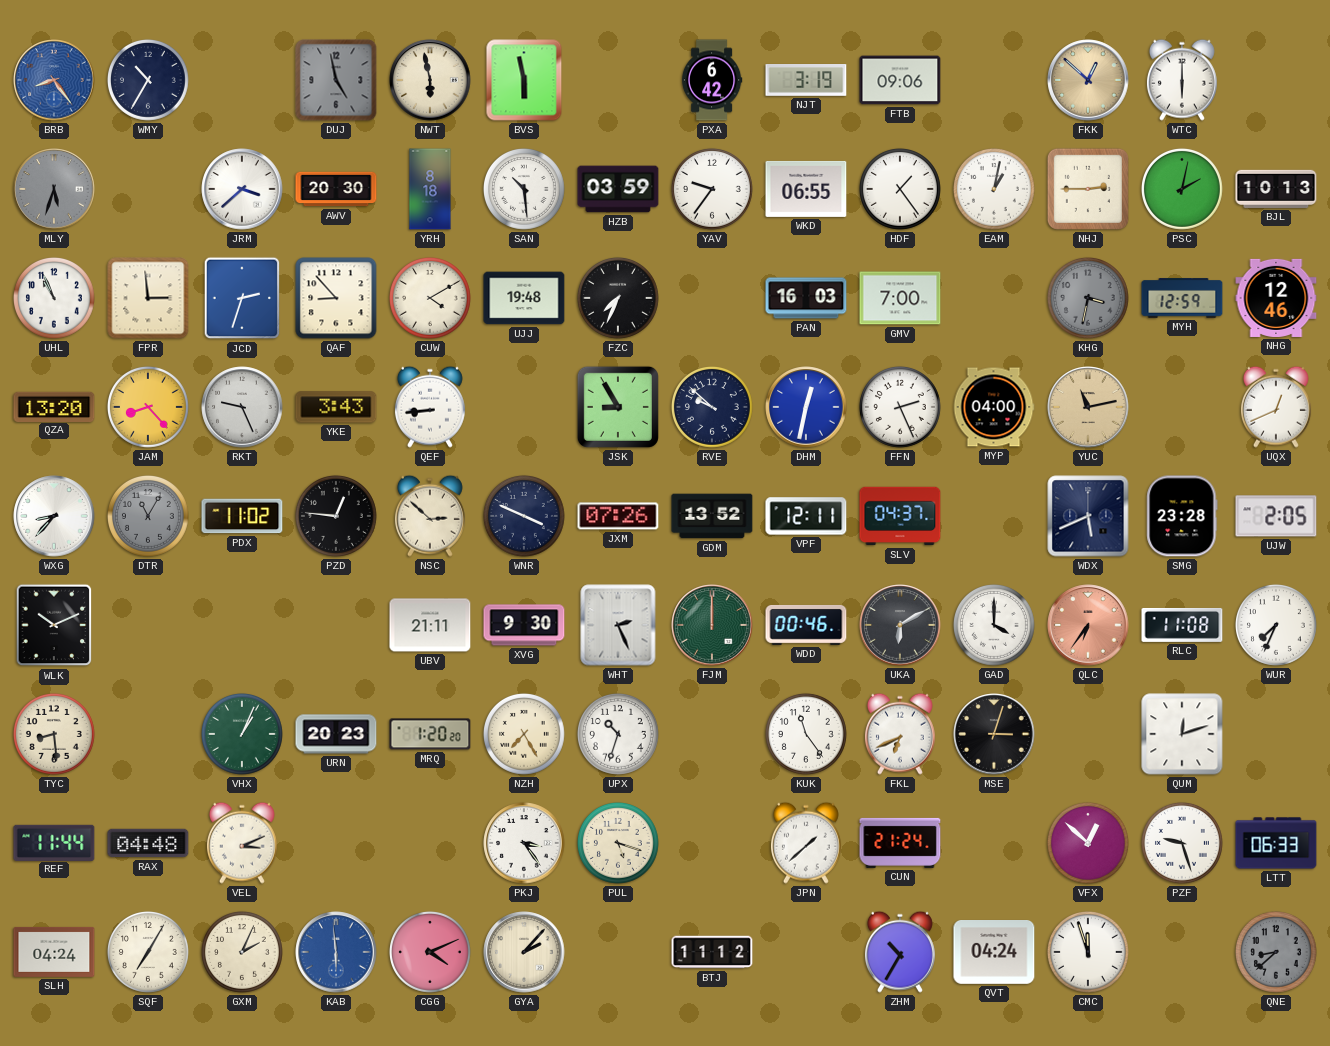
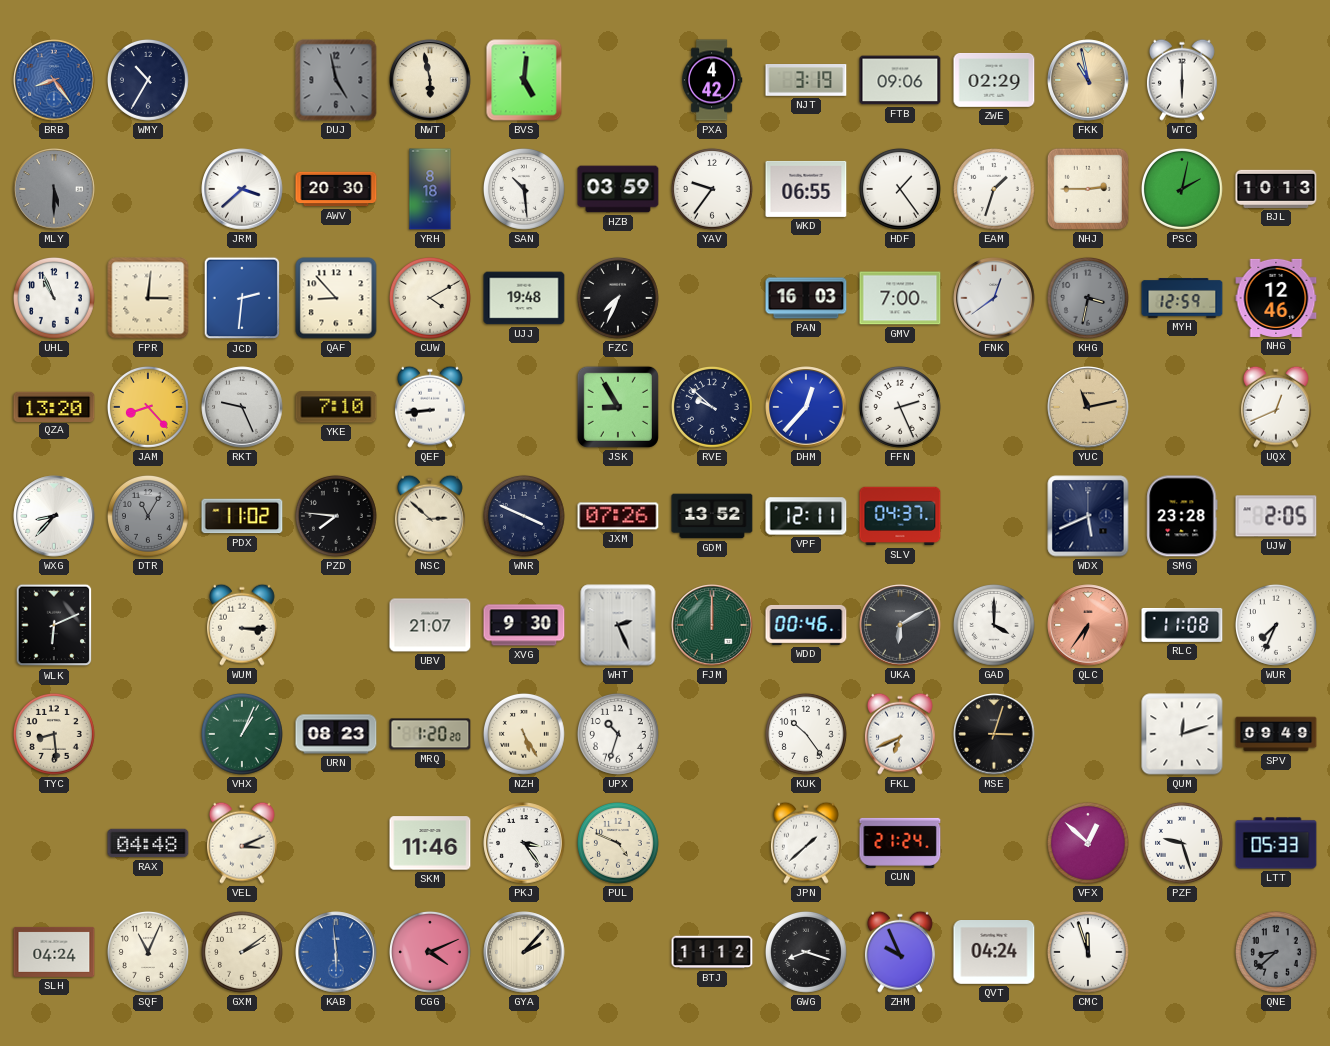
BVS: 5:58 -> 5:01
PXA: 6:42 -> 4:42
ZWE: none -> 02:29
FKK: 12:52 -> 10:58
MLY: 5:33 -> 5:30
EAM: 1:02 -> 1:33
FPR: 2:59 -> 3:01
JCD: 2:33 -> 2:31
FNK: none -> 12:39
YKE: 3:43 -> 7:10
DHM: 12:32 -> 12:37
MYP: 04:00 -> none
PZD: 12:46 -> 7:46
WLK: 10:11 -> 6:11
WUM: none -> 3:15
UBV: 21:11 -> 21:07
URN: 20:23 -> 08:23
NZH: 7:25 -> 5:25
KUK: 11:24 -> 10:24
SPV: none -> 09:49
REF: 11:44 -> none
SKM: none -> 11:46
PUL: 5:18 -> 4:49
LTT: 06:33 -> 05:33
SQF: 7:05 -> 11:04
GXM: 2:04 -> 2:09
GWG: none -> 8:18
ZHM: 10:35 -> 9:56
